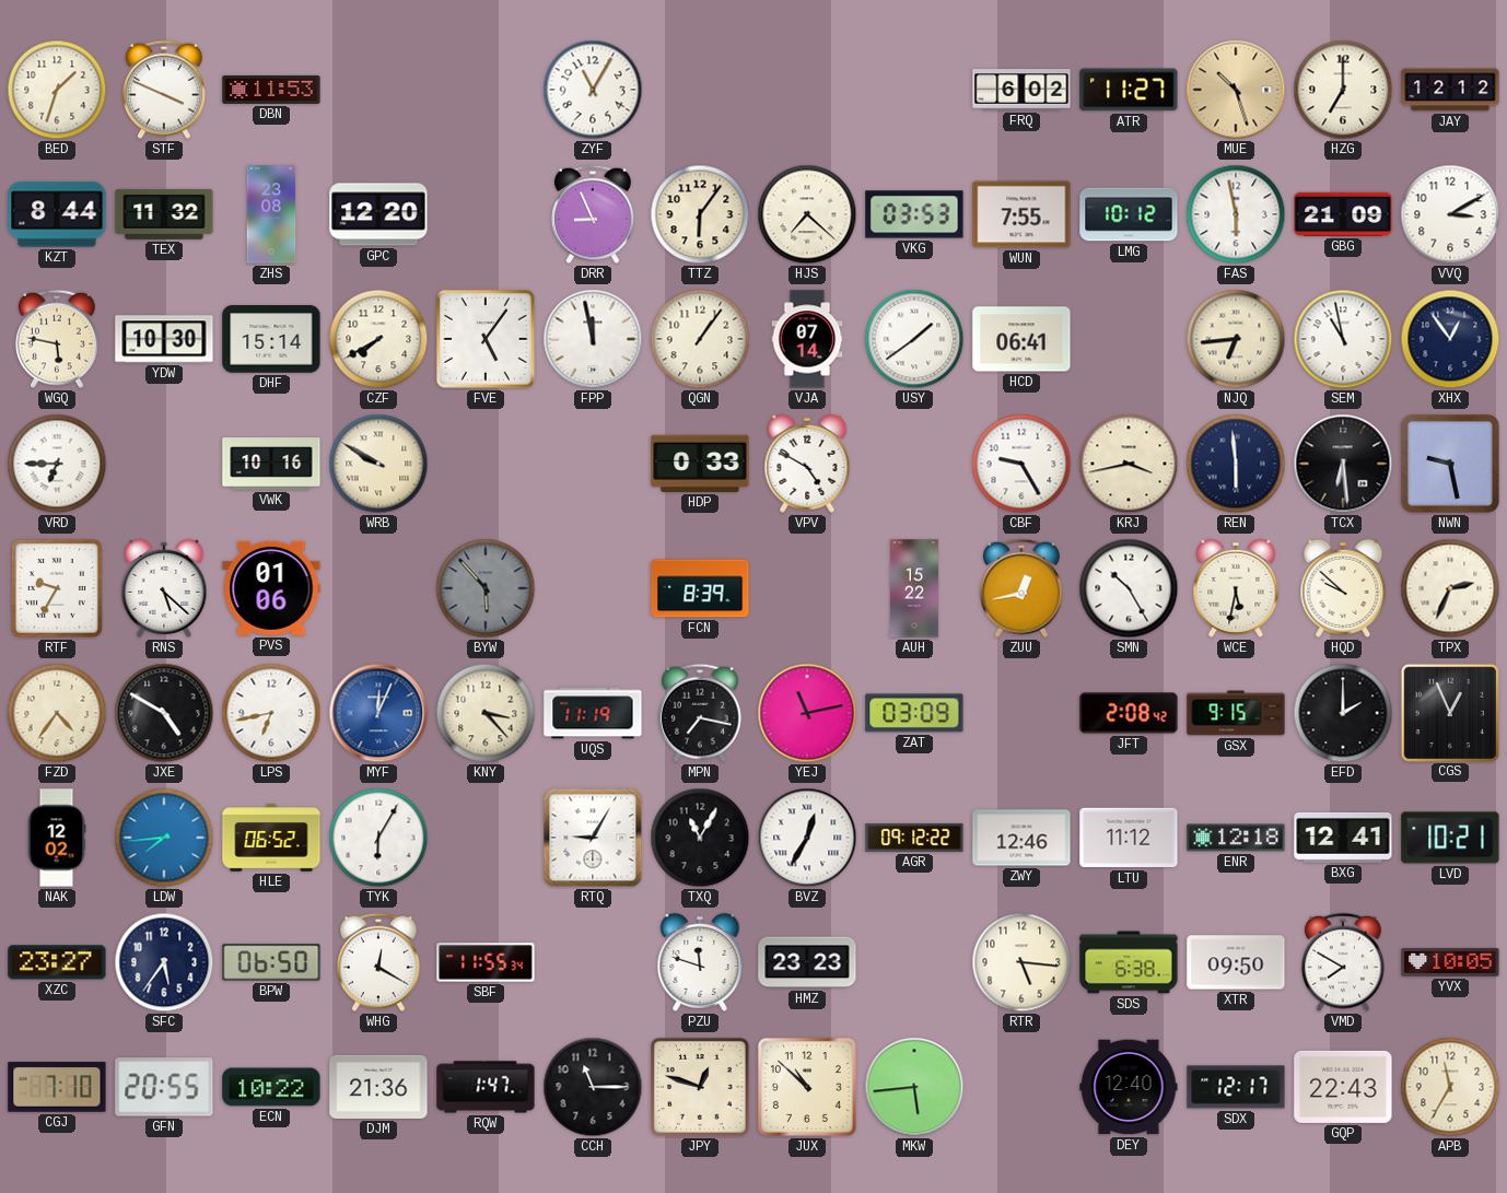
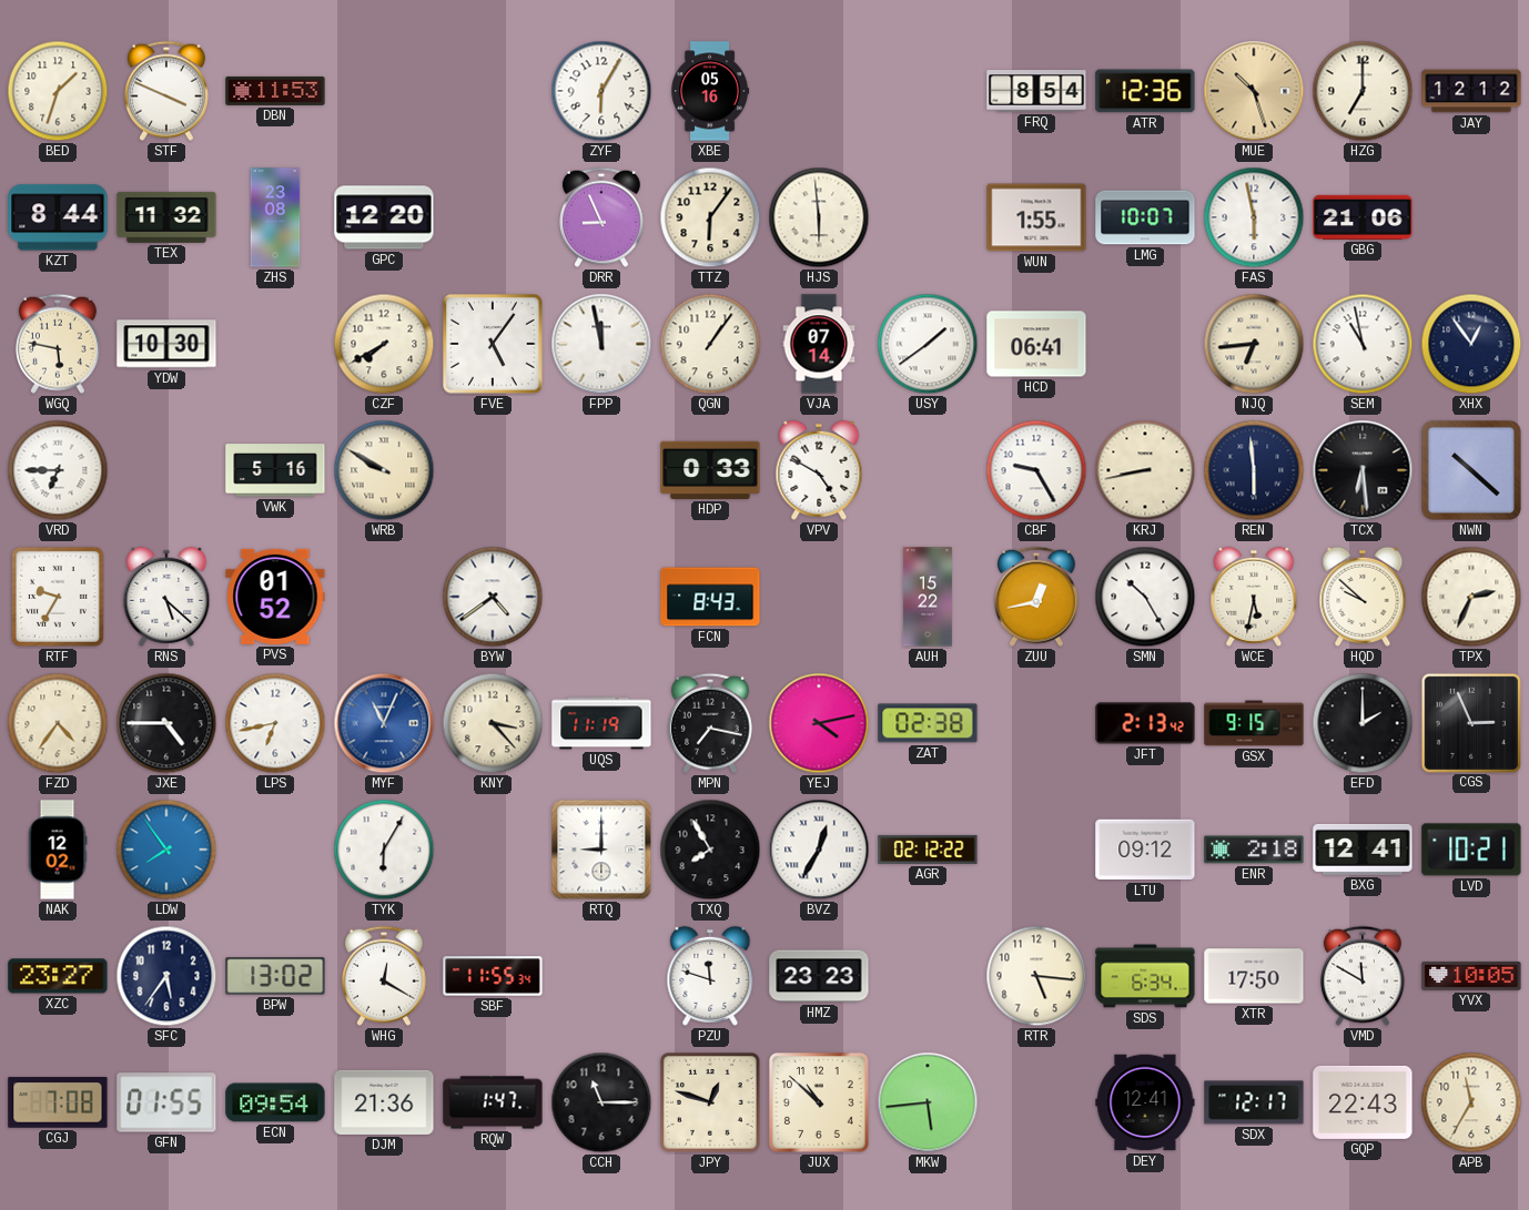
ZYF: 11:05 -> 6:05
XBE: none -> 05:16
FRQ: 6:02 -> 8:54
ATR: 11:27 -> 12:36
HJS: 7:22 -> 5:59
VKG: 03:53 -> none
WUN: 7:55 -> 1:55
LMG: 10:12 -> 10:07
GBG: 21:09 -> 21:06
VVQ: 3:10 -> none
DHF: 15:14 -> none
VWK: 10:16 -> 5:16
KRJ: 3:43 -> 8:43
NWN: 9:28 -> 10:22
PVS: 01:06 -> 01:52
BYW: 5:53 -> 4:39
BYW dial: grey -> white
FCN: 8:39 -> 8:43
JXE: 4:50 -> 4:45
MYF: 12:04 -> 11:04
YEJ: 11:13 -> 4:13
ZAT: 03:09 -> 02:38
JFT: 2:08 -> 2:13
CGS: 12:56 -> 2:56
LDW: 7:44 -> 7:54
HLE: 06:52 -> none
RTQ: 9:05 -> 9:00
TXQ: 11:05 -> 7:55
AGR: 09:12 -> 02:12
ZWY: 12:46 -> none
LTU: 11:12 -> 09:12
ENR: 12:18 -> 2:18
BPW: 06:50 -> 13:02
SDS: 6:38 -> 6:34
XTR: 09:50 -> 17:50
VMD: 7:50 -> 11:50
CGJ: 7:10 -> 7:08
GFN: 20:55 -> 01:55
ECN: 10:22 -> 09:54
DEY: 12:40 -> 12:41
